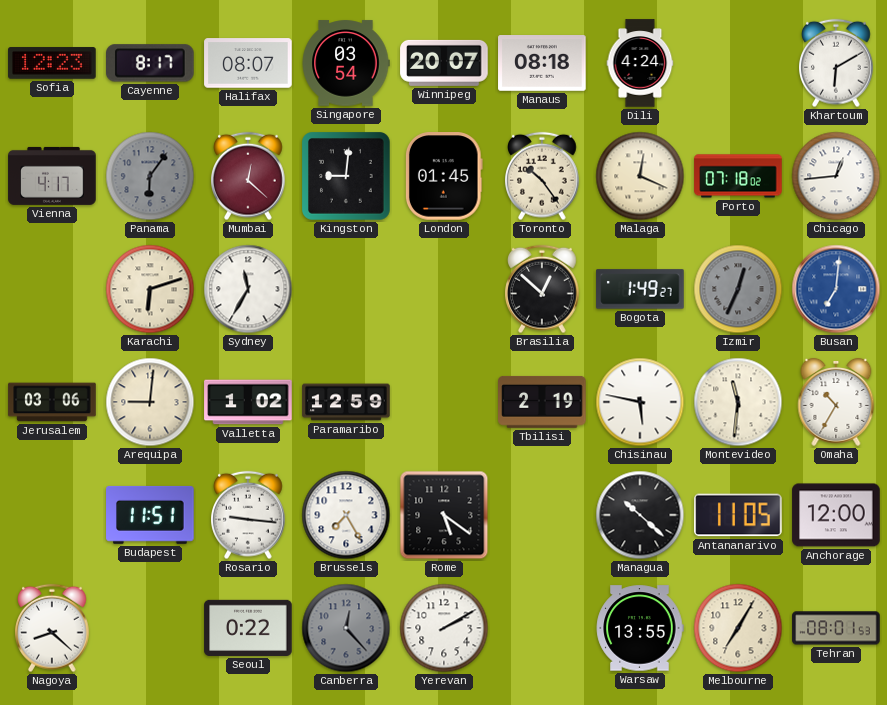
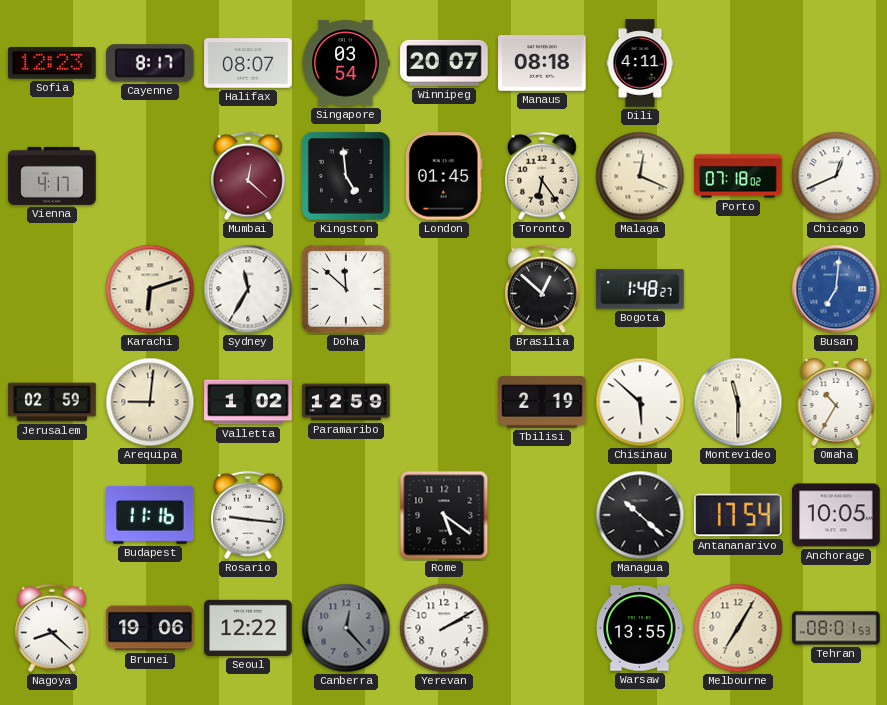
Dili: 4:24 -> 4:11
Khartoum: 6:10 -> none
Panama: 6:06 -> none
Kingston: 9:01 -> 4:59
Toronto: 10:24 -> 6:24
Chicago: 12:44 -> 12:41
Doha: none -> 11:52
Bogota: 1:49 -> 1:48
Izmir: 12:34 -> none
Jerusalem: 03:06 -> 02:59
Chisinau: 5:47 -> 5:52
Montevideo: 11:31 -> 11:30
Budapest: 11:51 -> 11:16
Brussels: 7:25 -> none
Antananarivo: 11:05 -> 17:54
Anchorage: 12:00 -> 10:05
Brunei: none -> 19:06
Seoul: 0:22 -> 12:22
